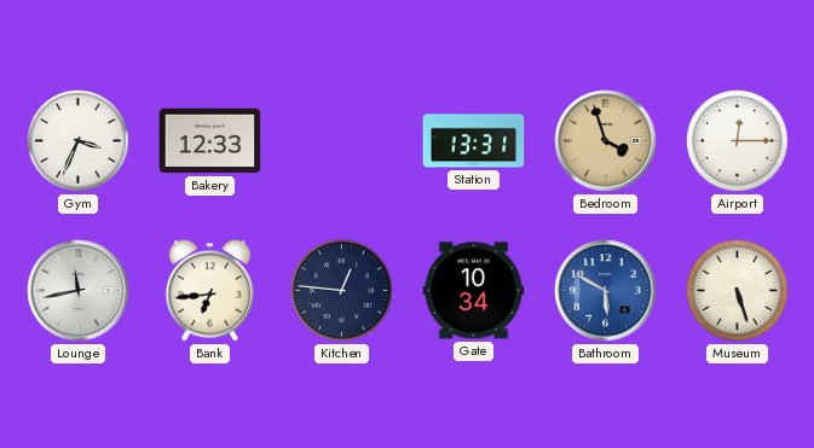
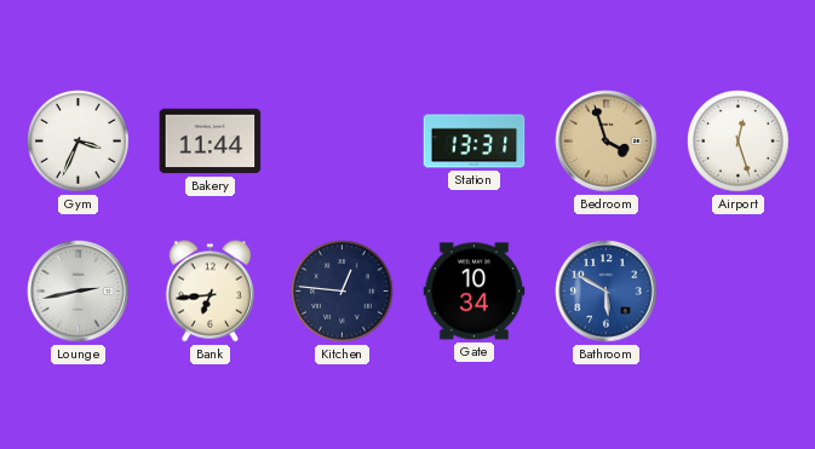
Bakery: 12:33 -> 11:44
Airport: 12:15 -> 12:27
Lounge: 11:43 -> 2:43
Museum: 5:27 -> none
